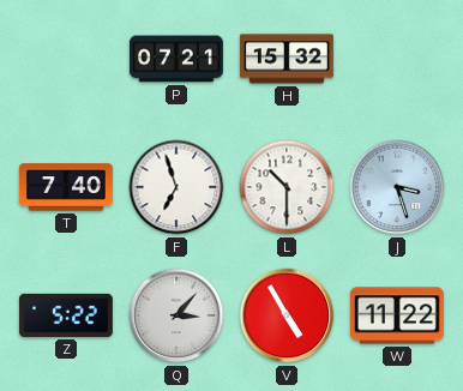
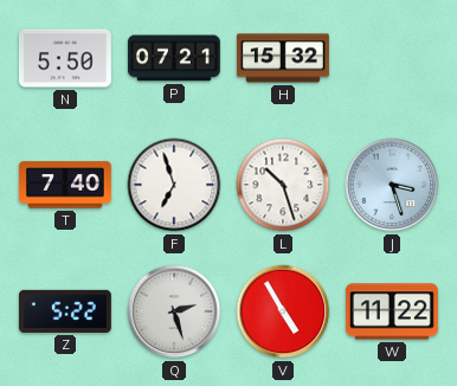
N: none -> 5:50
L: 10:30 -> 10:27
Q: 3:07 -> 2:27
